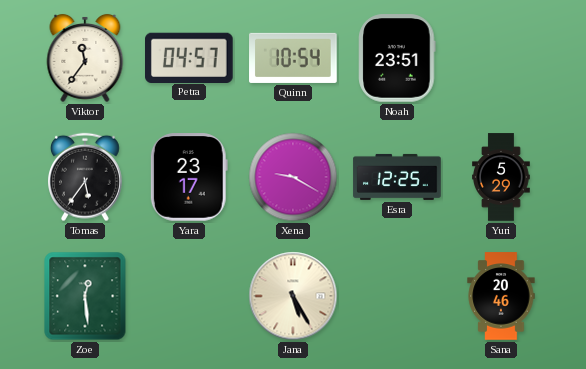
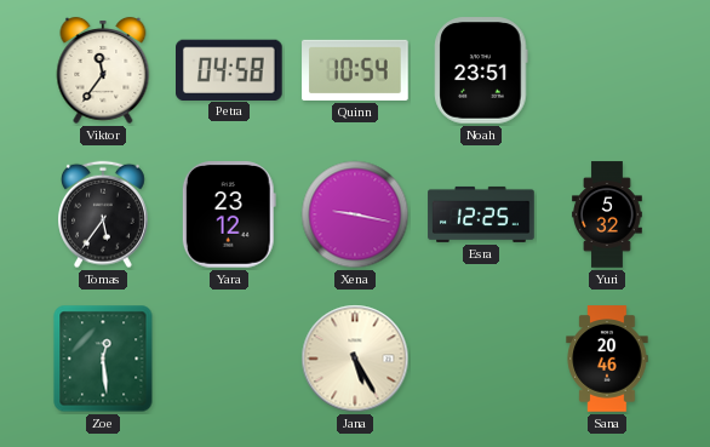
Petra: 04:57 -> 04:58
Yara: 23:17 -> 23:12
Xena: 9:20 -> 9:17
Yuri: 5:29 -> 5:32
